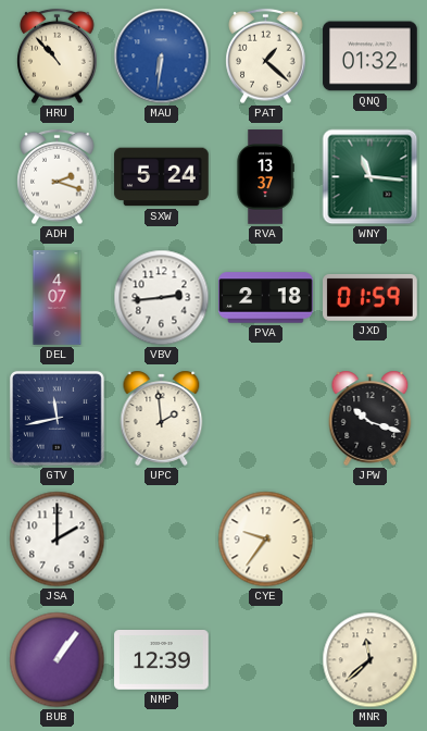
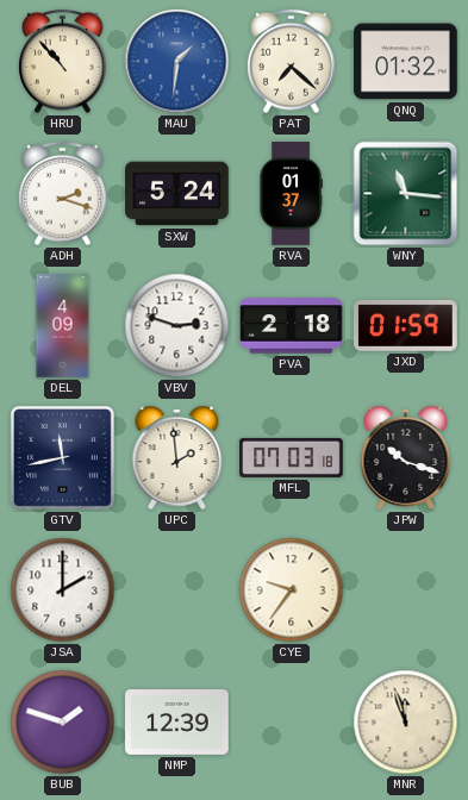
MAU: 6:31 -> 1:31
PAT: 1:22 -> 7:22
RVA: 13:37 -> 01:37
DEL: 4:07 -> 4:09
VBV: 2:44 -> 2:48
MFL: none -> 07:03
BUB: 1:06 -> 1:48
MNR: 11:38 -> 11:57
